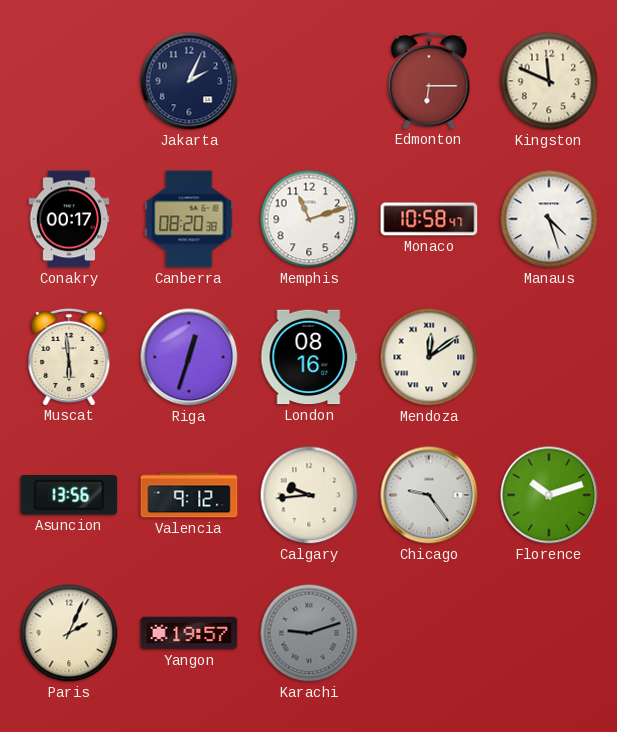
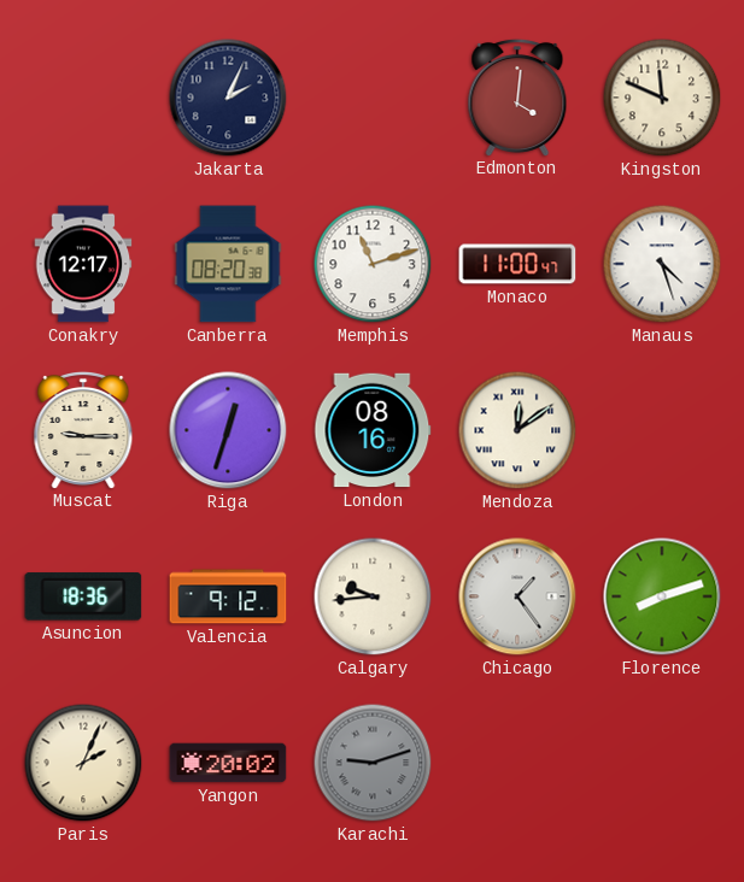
Edmonton: 6:15 -> 4:01
Conakry: 00:17 -> 12:17
Monaco: 10:58 -> 11:00
Muscat: 5:59 -> 9:15
Asuncion: 13:56 -> 18:36
Chicago: 9:24 -> 1:24
Florence: 10:12 -> 8:12
Yangon: 19:57 -> 20:02
